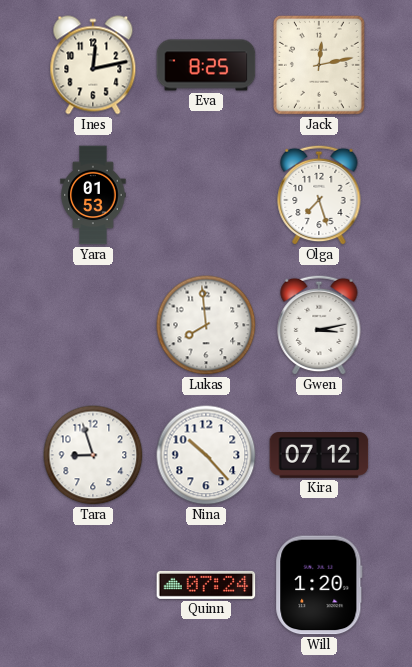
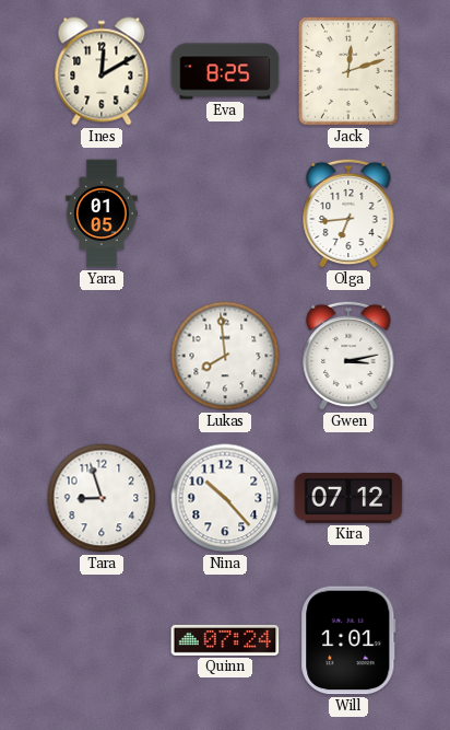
Ines: 12:13 -> 12:10
Jack: 12:13 -> 12:12
Yara: 01:53 -> 01:05
Olga: 7:27 -> 6:44
Will: 1:20 -> 1:01
